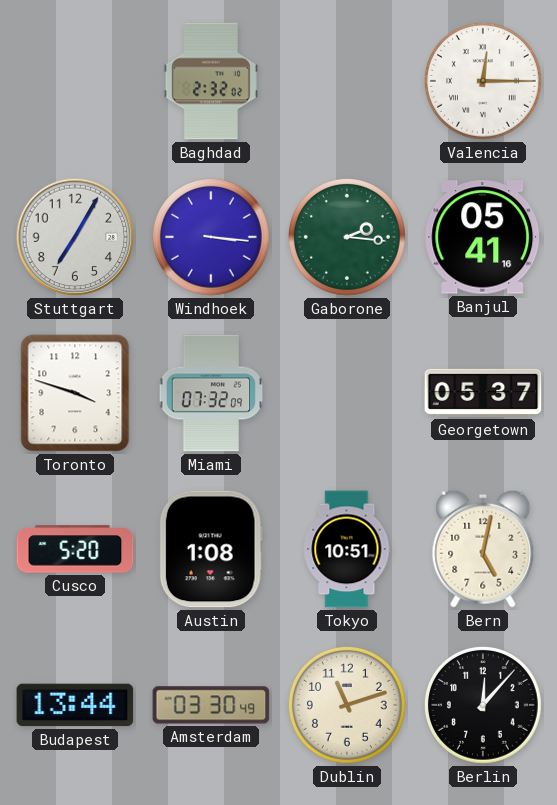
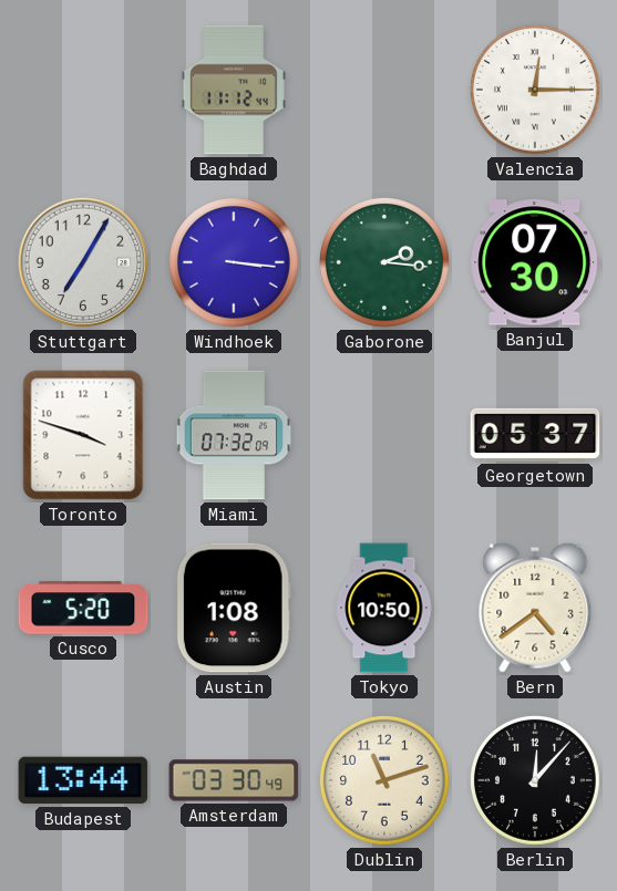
Baghdad: 2:32 -> 11:12
Banjul: 05:41 -> 07:30
Tokyo: 10:51 -> 10:50
Bern: 5:02 -> 4:39
